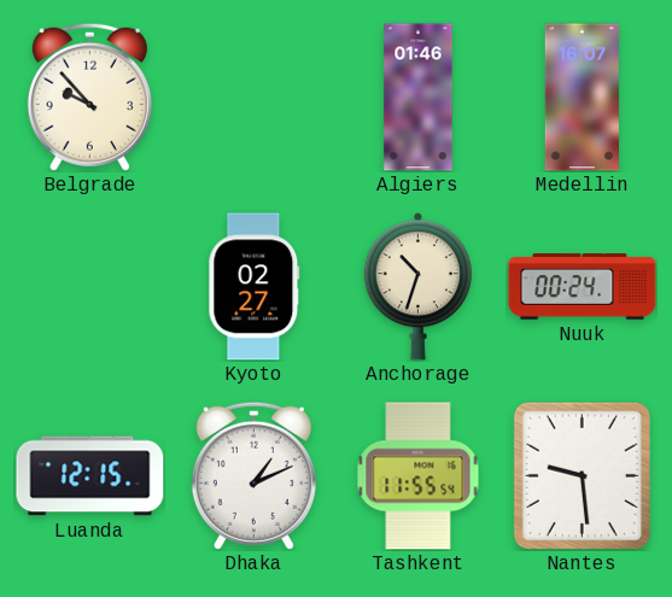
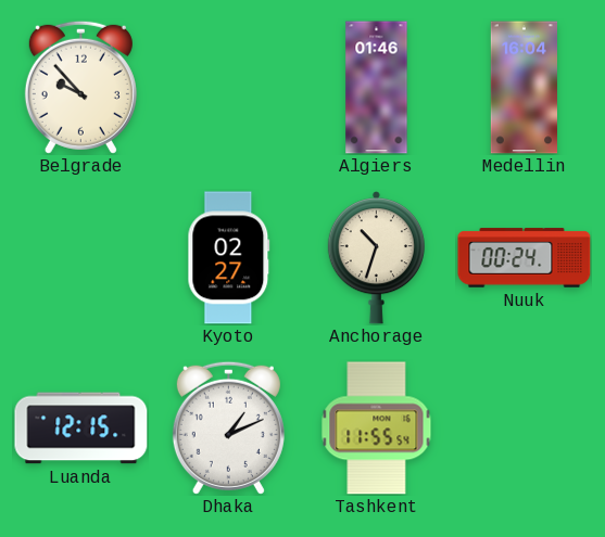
Medellin: 16:07 -> 16:04
Nantes: 9:29 -> none
